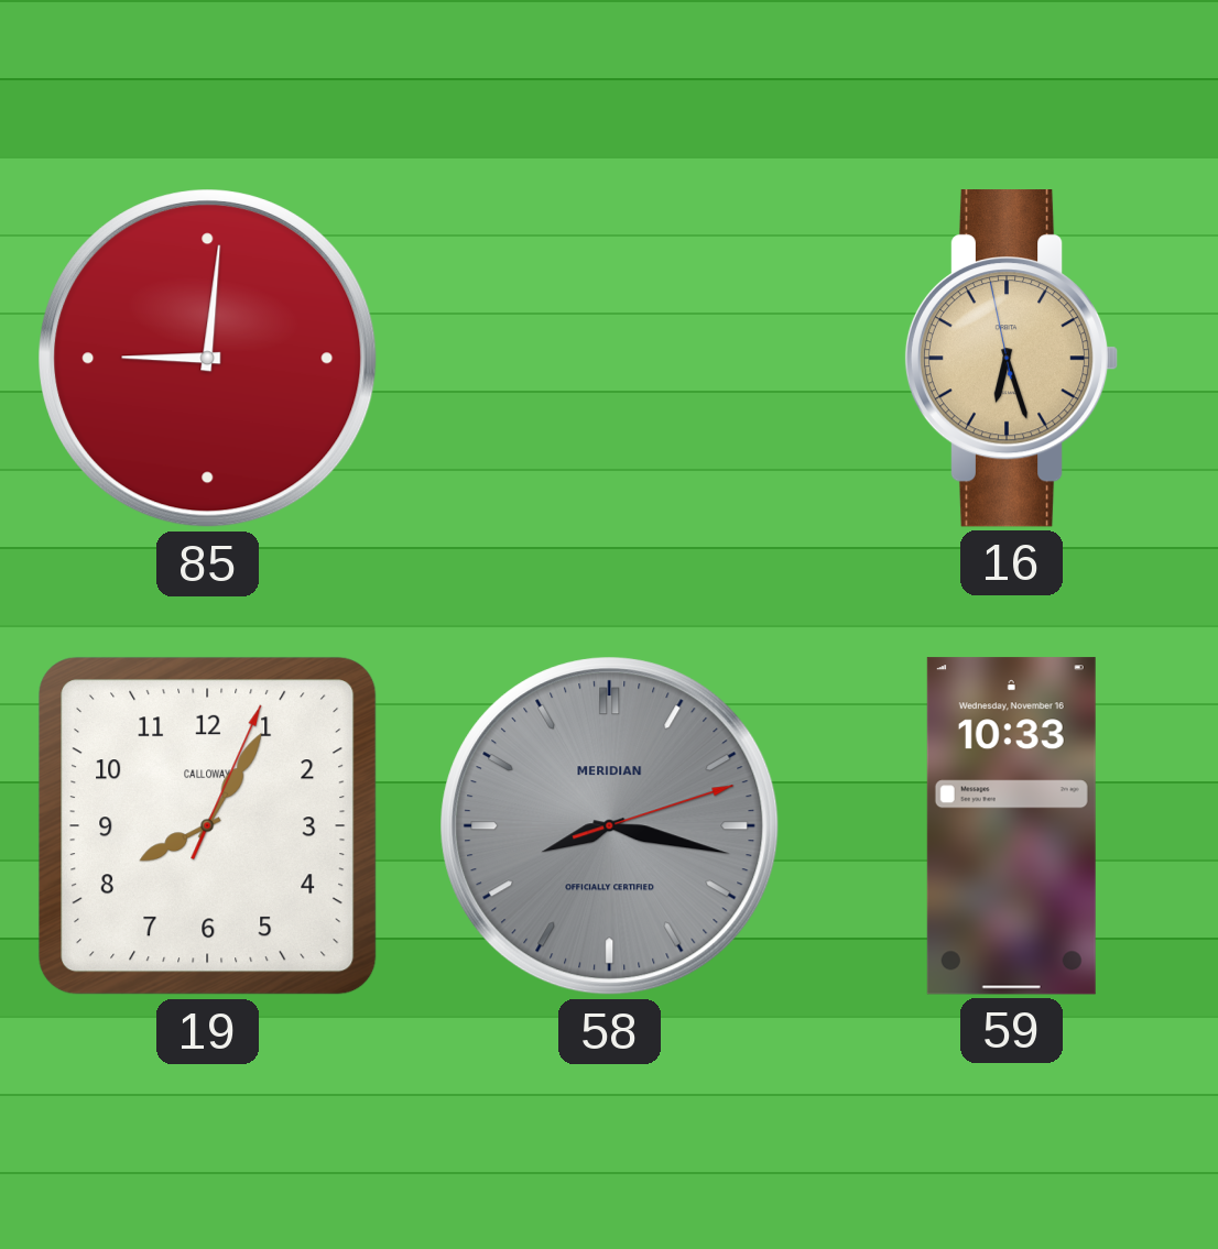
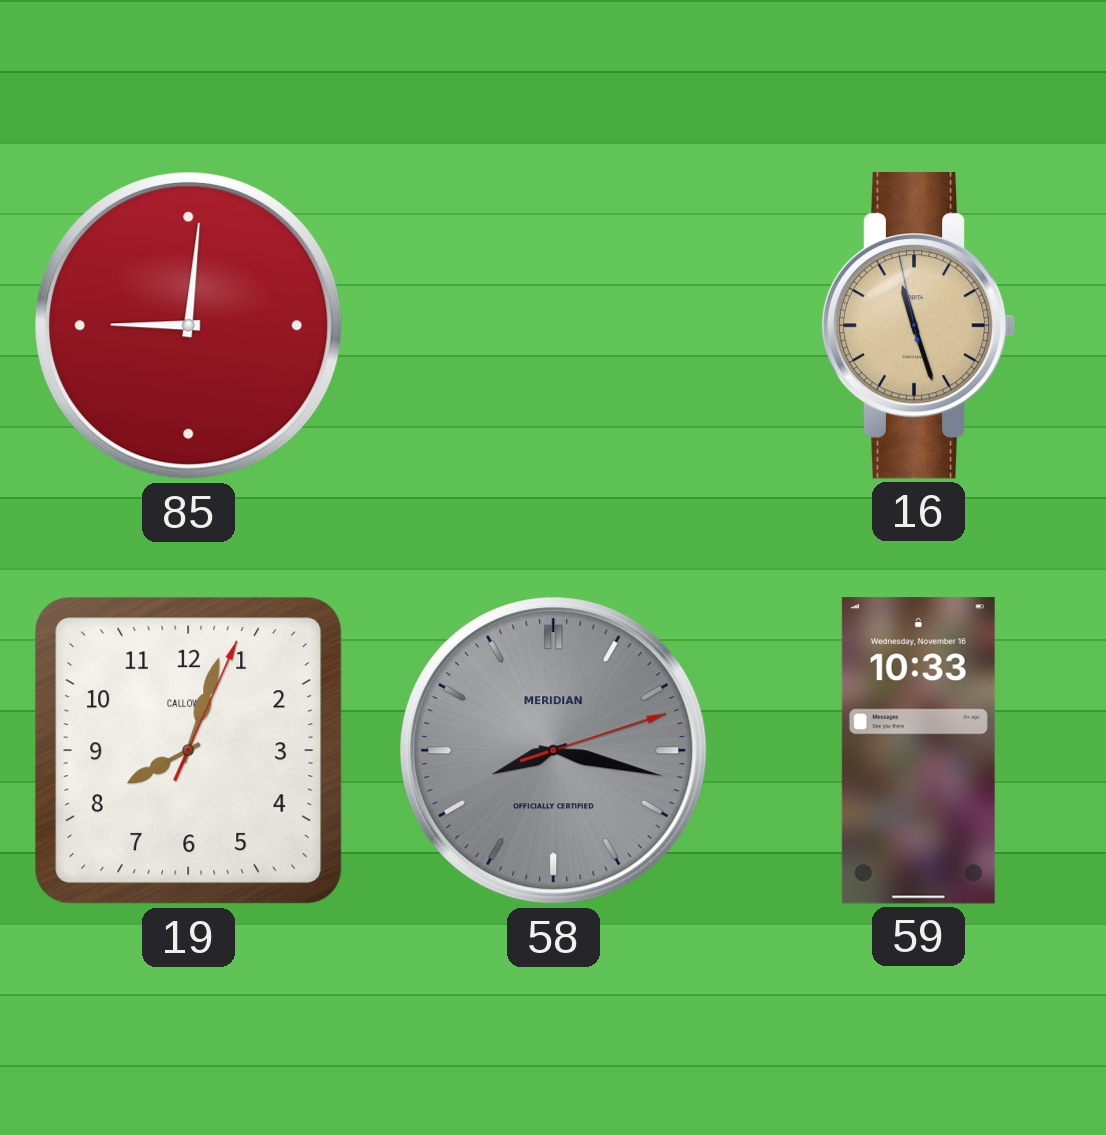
16: 6:26 -> 11:26
19: 8:05 -> 8:03
